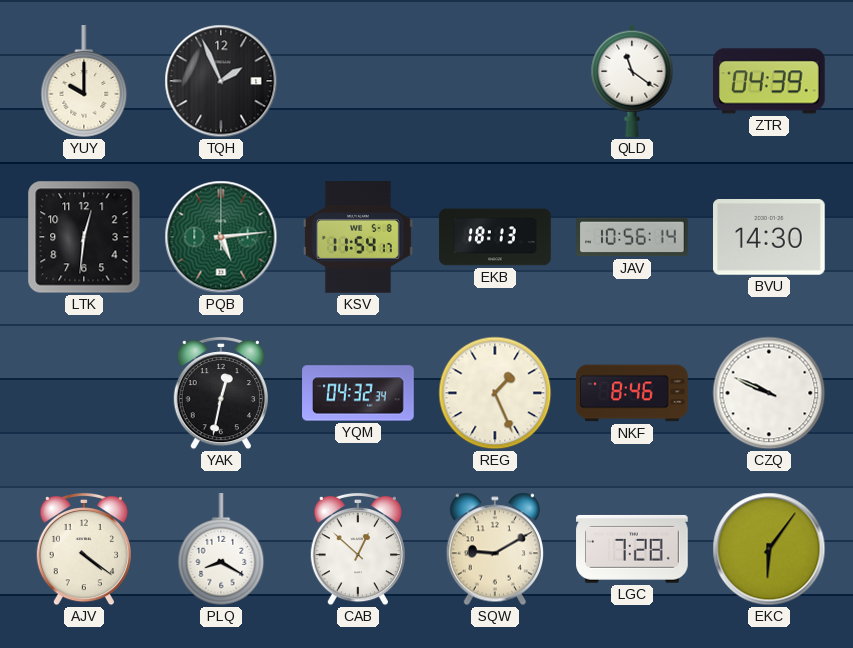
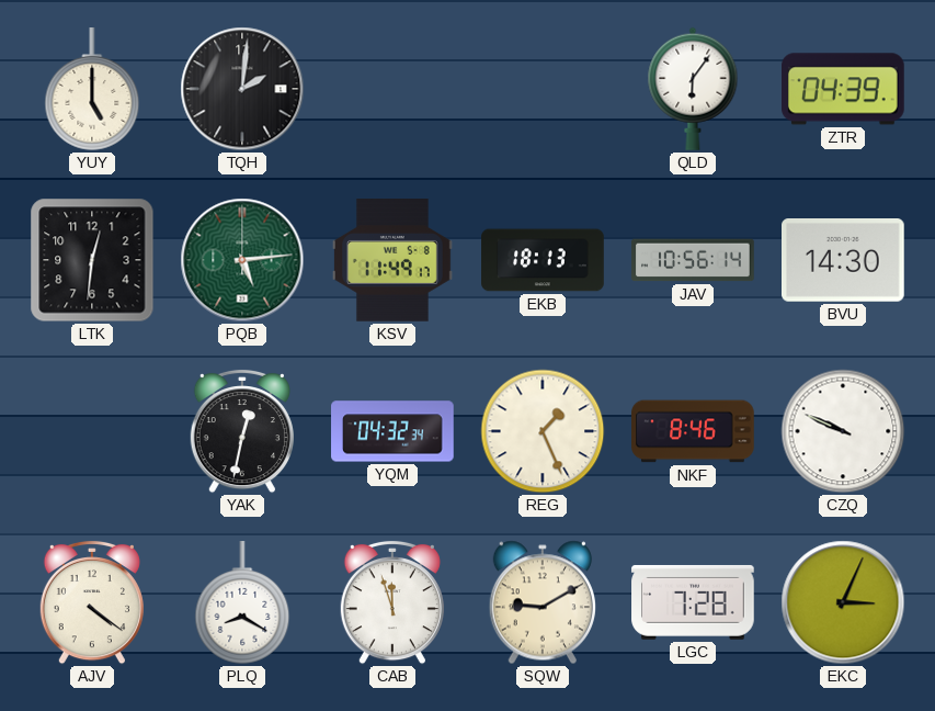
YUY: 10:00 -> 5:00
TQH: 1:56 -> 2:01
QLD: 11:21 -> 6:06
KSV: 11:54 -> 11:49
CAB: 12:52 -> 11:57
EKC: 6:06 -> 3:04
